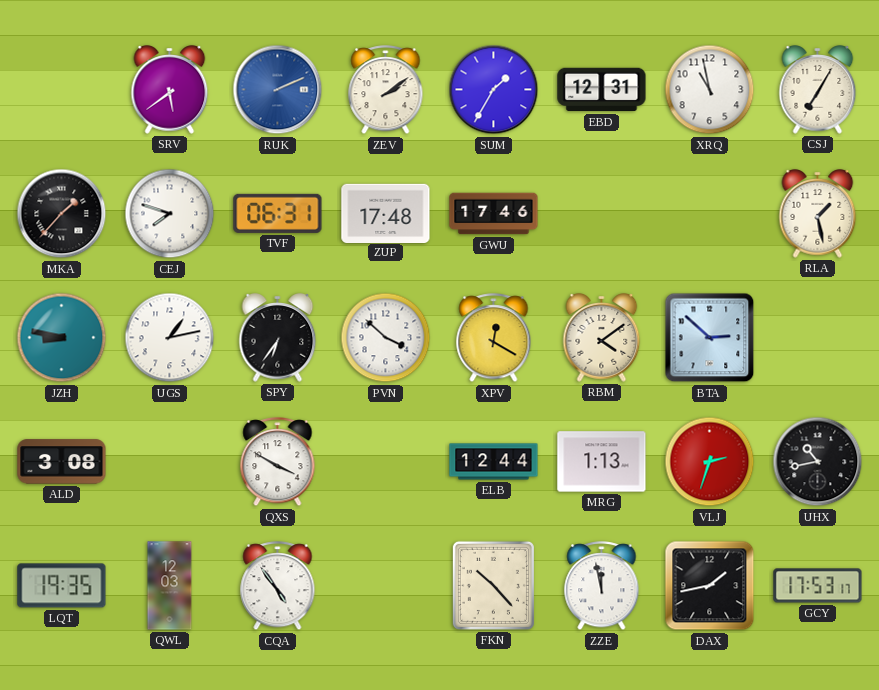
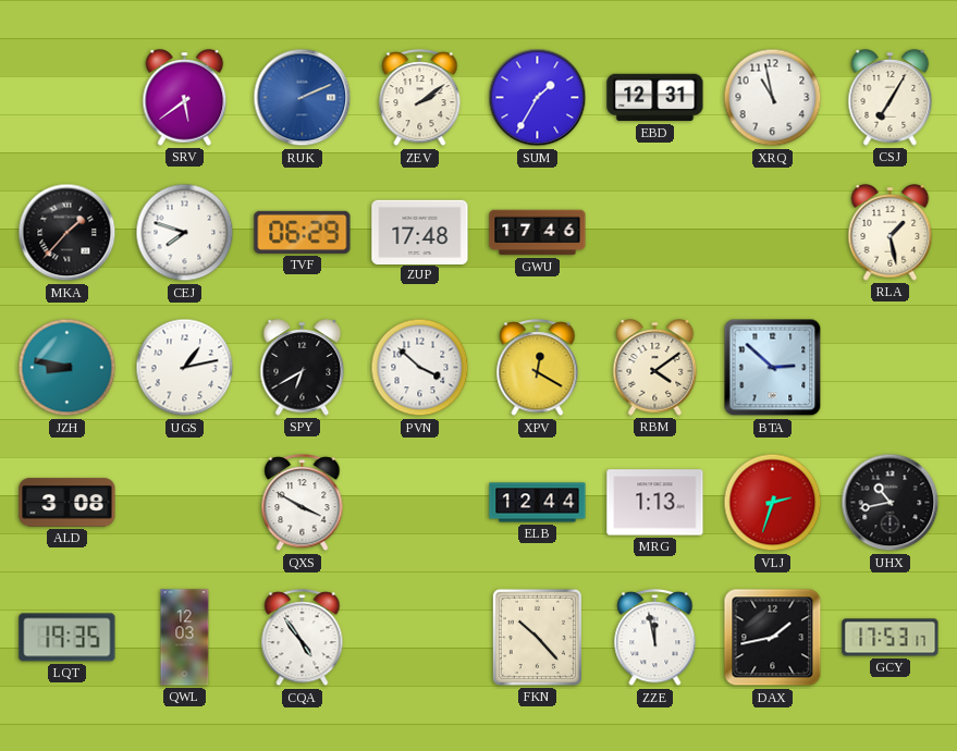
TVF: 06:31 -> 06:29
SPY: 6:36 -> 6:40
